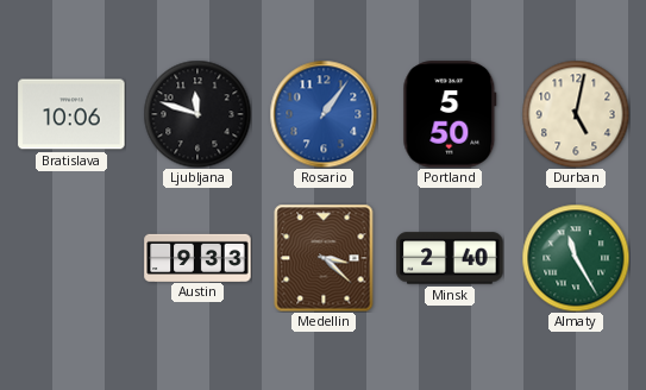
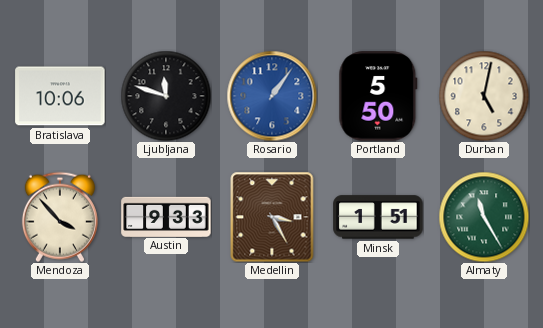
Mendoza: none -> 3:53
Medellin: 3:22 -> 3:25
Minsk: 2:40 -> 1:51
